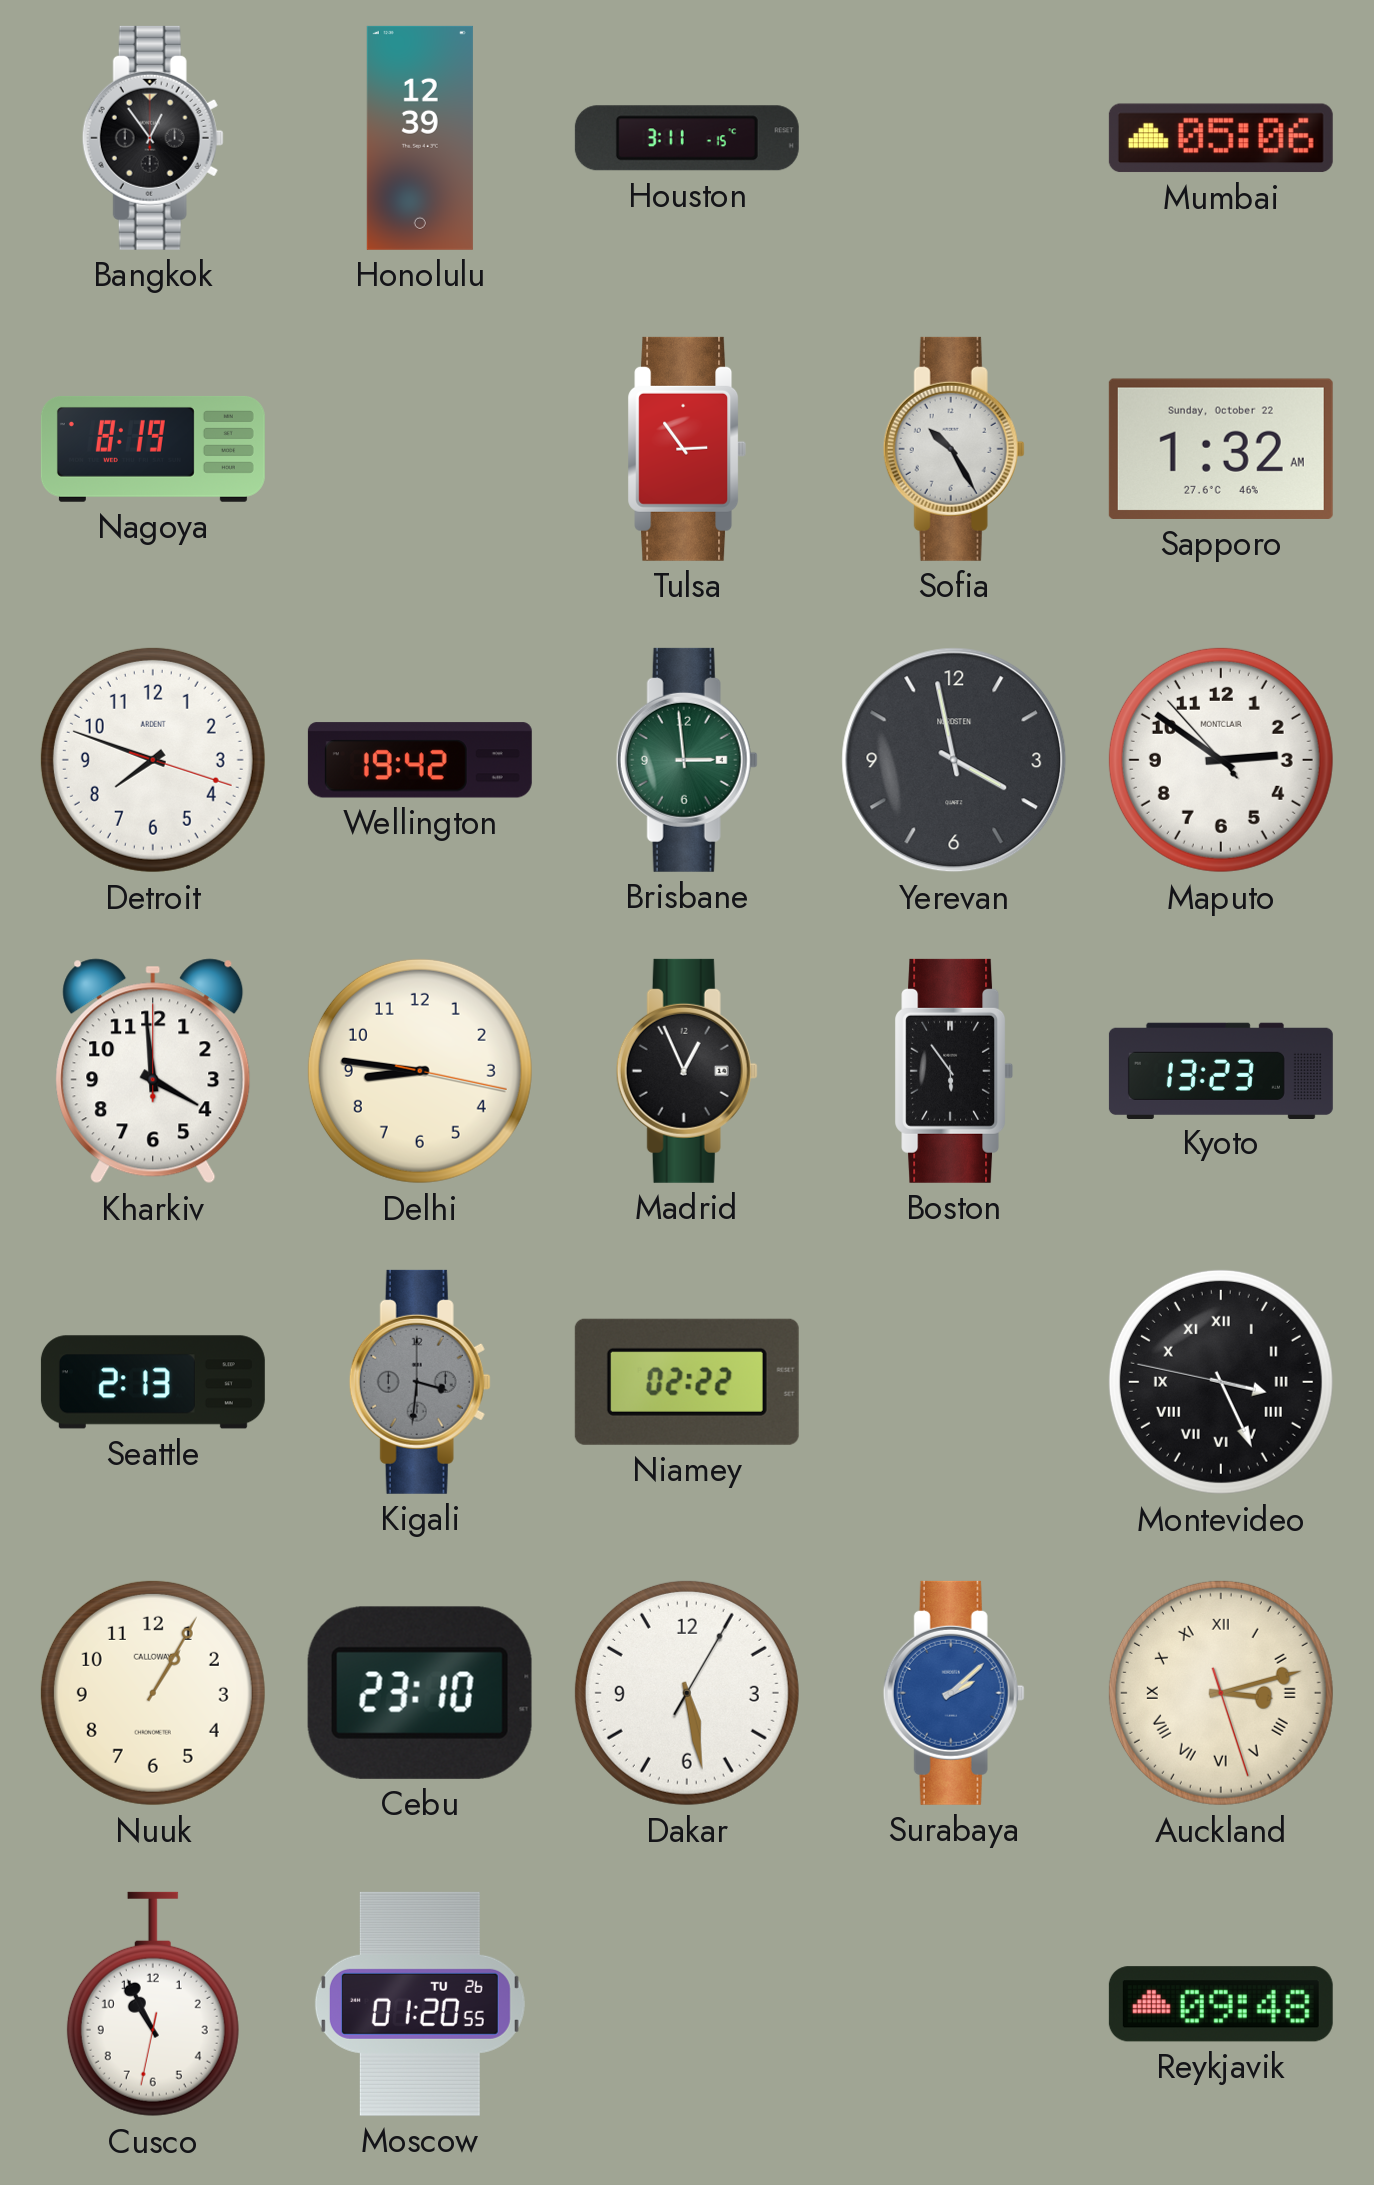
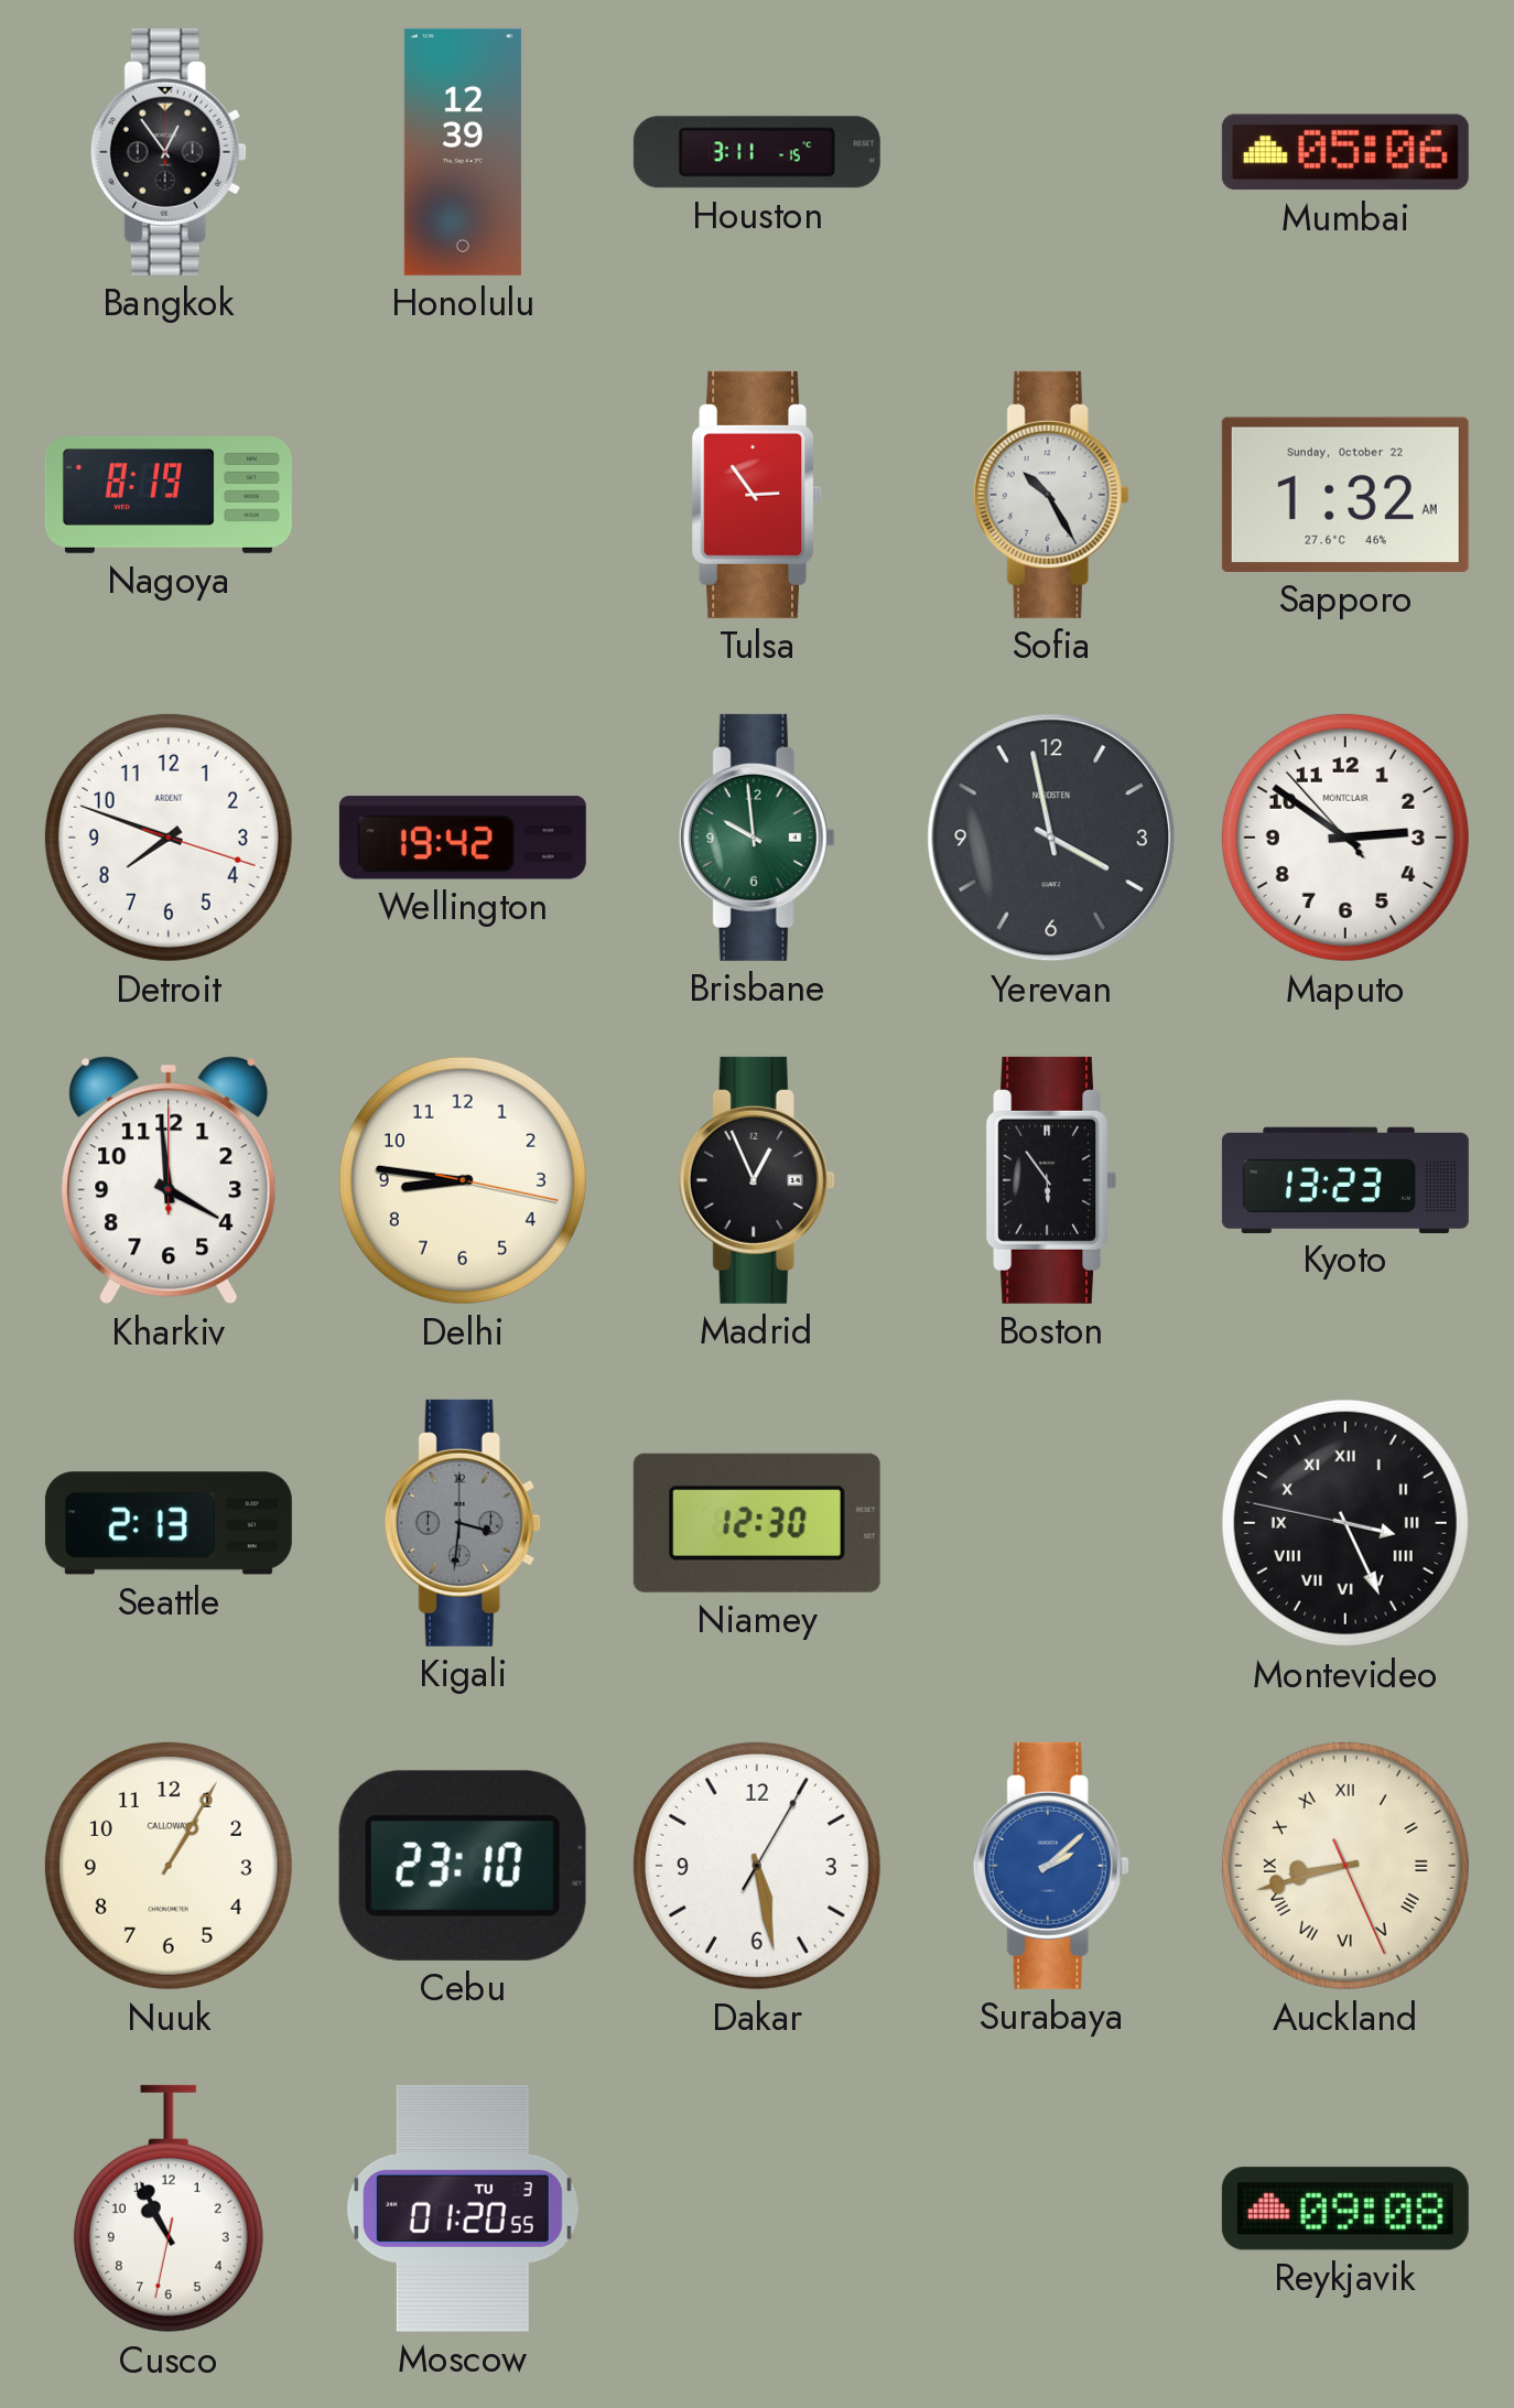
Brisbane: 2:59 -> 9:59
Niamey: 02:22 -> 12:30
Auckland: 3:12 -> 8:42
Moscow date: TU 26 -> TU 3
Reykjavik: 09:48 -> 09:08
